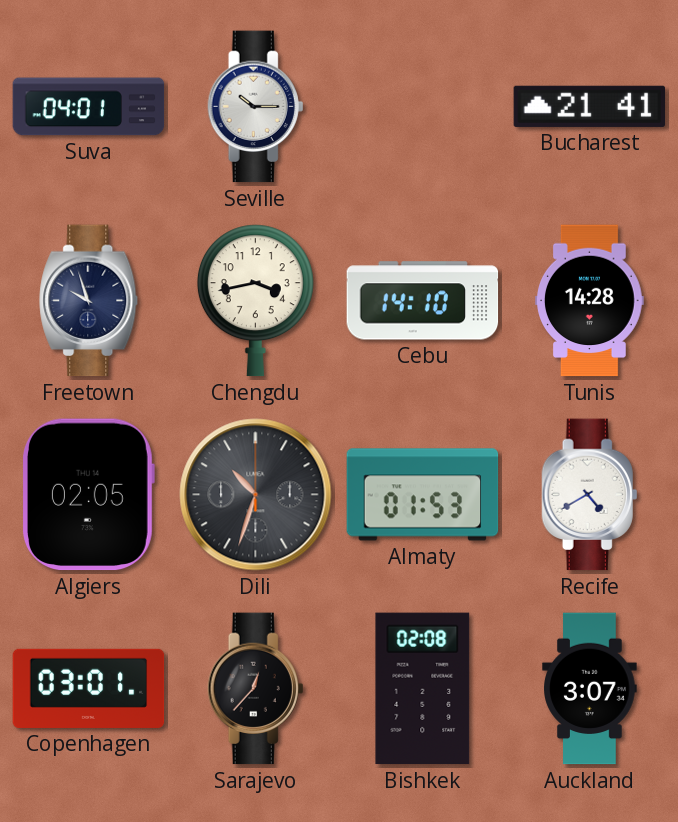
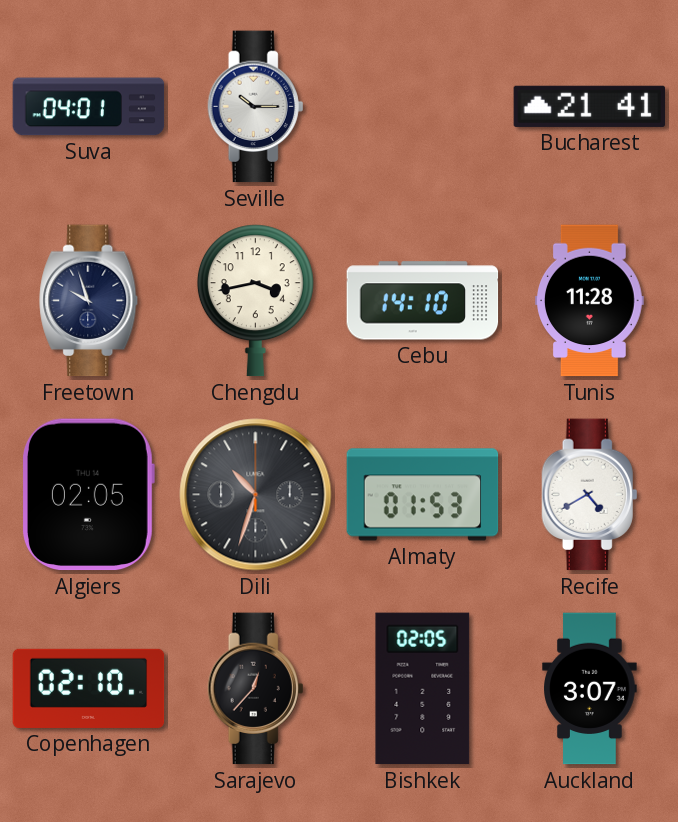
Tunis: 14:28 -> 11:28
Copenhagen: 03:01 -> 02:10
Bishkek: 02:08 -> 02:05
